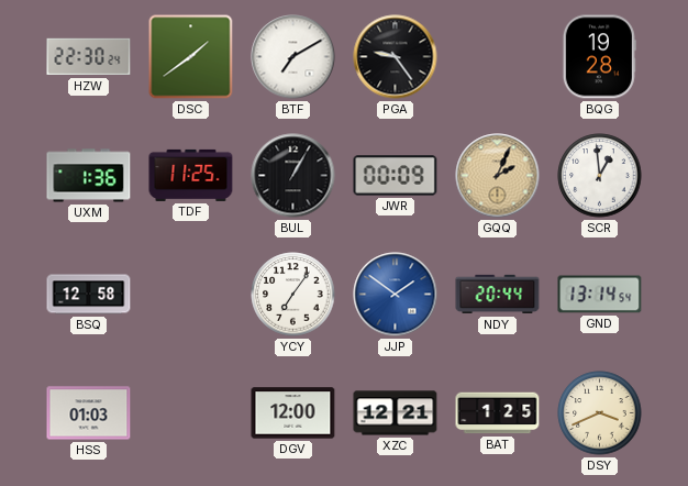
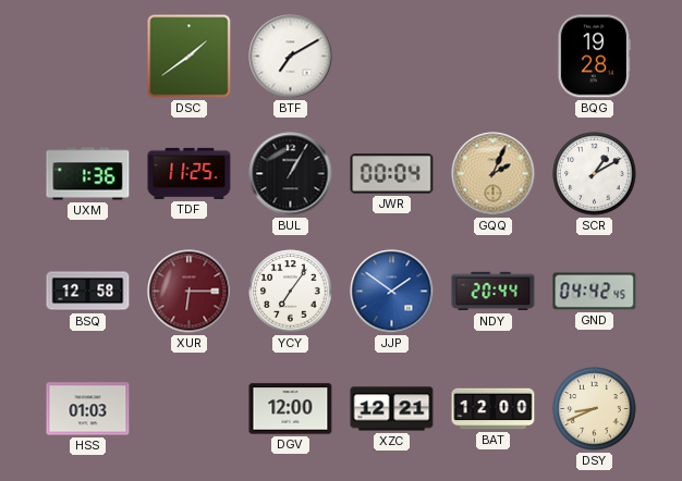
HZW: 22:30 -> none
PGA: 9:24 -> none
JWR: 00:09 -> 00:04
SCR: 12:59 -> 1:10
XUR: none -> 6:15
GND: 13:14 -> 04:42
BAT: 1:25 -> 12:00
DSY: 3:41 -> 8:41
